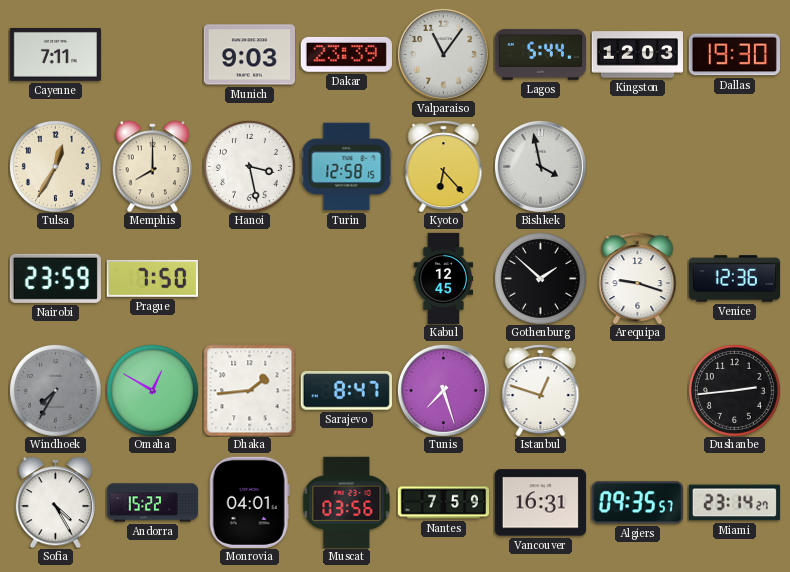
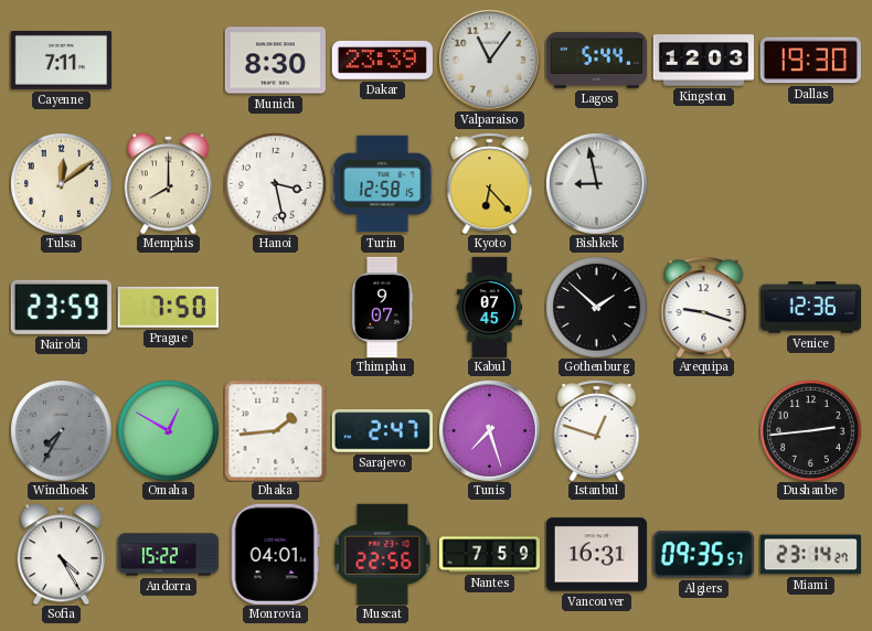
Munich: 9:03 -> 8:30
Tulsa: 12:35 -> 12:09
Bishkek: 3:58 -> 8:58
Thimphu: none -> 9:07
Kabul: 12:45 -> 07:45
Sarajevo: 8:47 -> 2:47
Muscat: 03:56 -> 22:56
